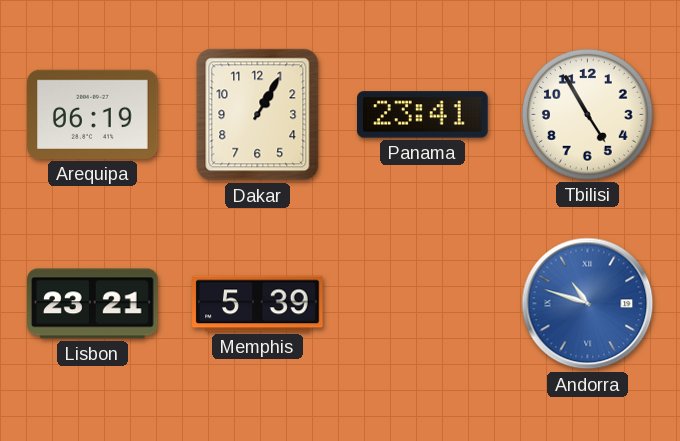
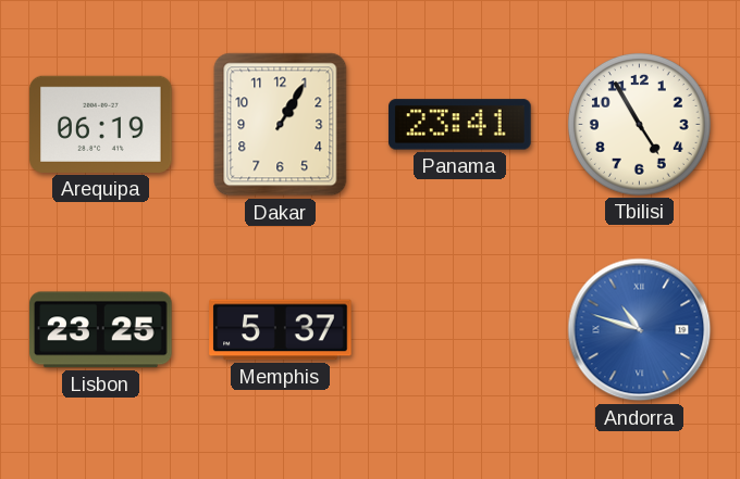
Lisbon: 23:21 -> 23:25
Memphis: 5:39 -> 5:37
